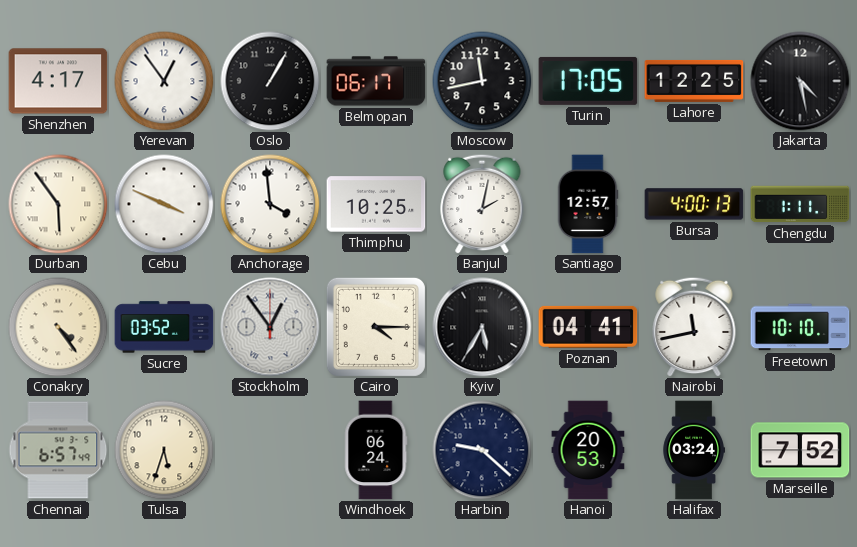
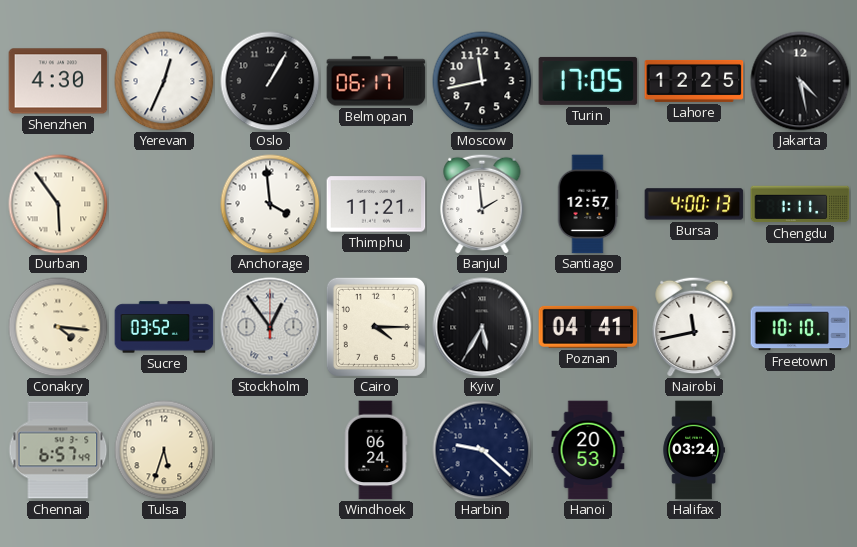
Shenzhen: 4:17 -> 4:30
Yerevan: 12:54 -> 12:34
Cebu: 3:49 -> none
Thimphu: 10:25 -> 11:21
Banjul: 2:02 -> 1:59
Conakry: 4:24 -> 4:16
Marseille: 7:52 -> none
